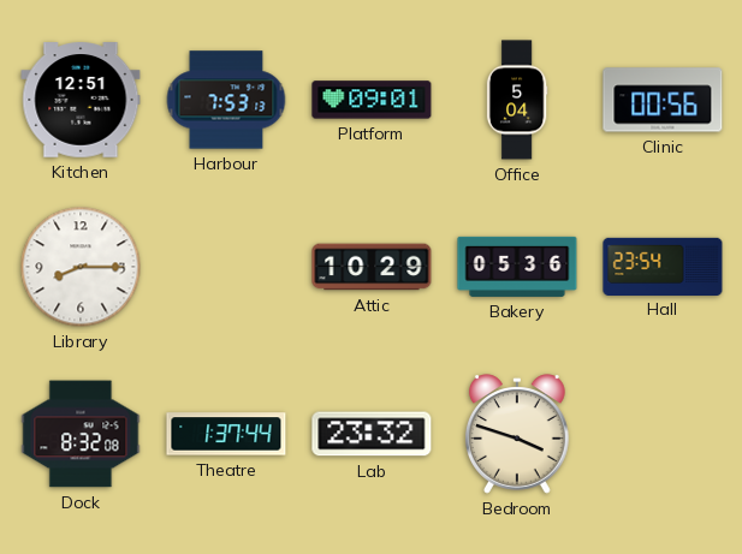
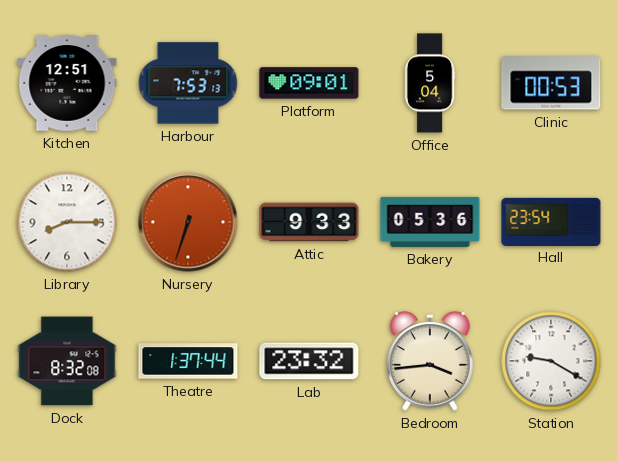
Clinic: 00:56 -> 00:53
Nursery: none -> 6:33
Attic: 10:29 -> 9:33
Bedroom: 3:48 -> 3:44
Station: none -> 9:20
